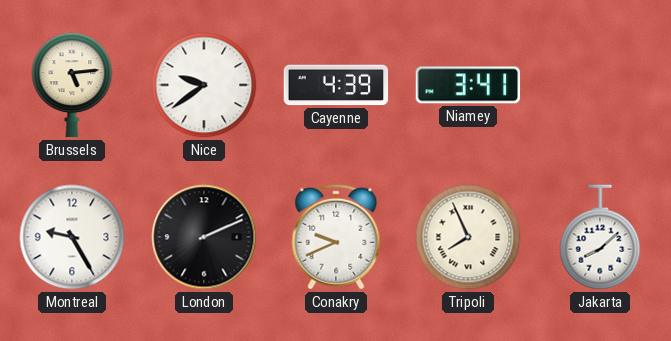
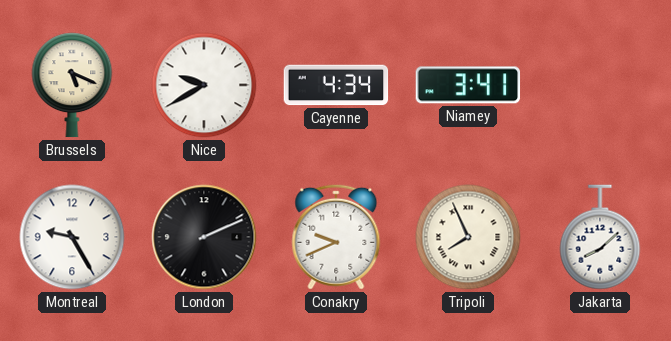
Brussels: 5:14 -> 5:19
Nice: 9:39 -> 9:40
Cayenne: 4:39 -> 4:34
